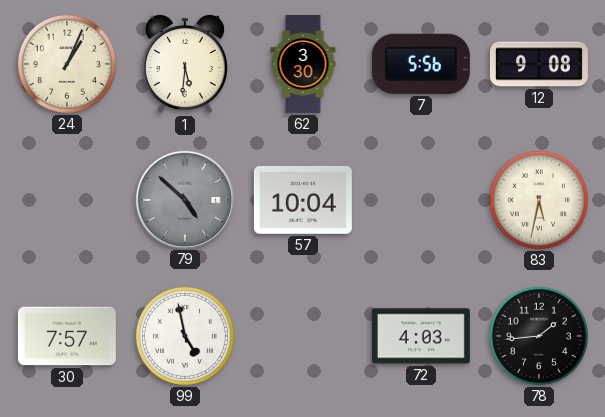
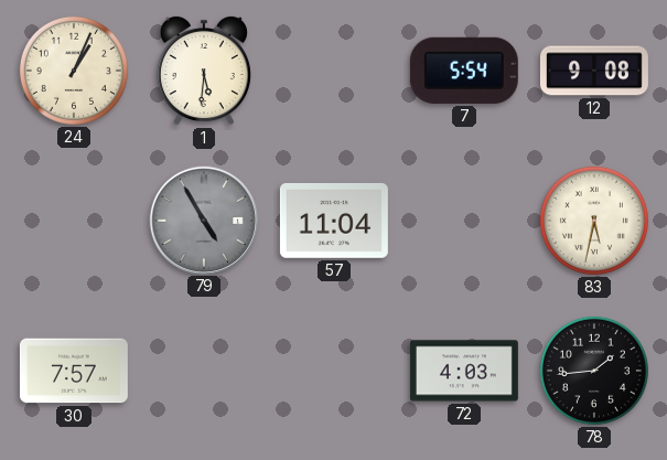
62: 3:30 -> none
7: 5:56 -> 5:54
79: 4:52 -> 4:55
57: 10:04 -> 11:04
99: 4:58 -> none
